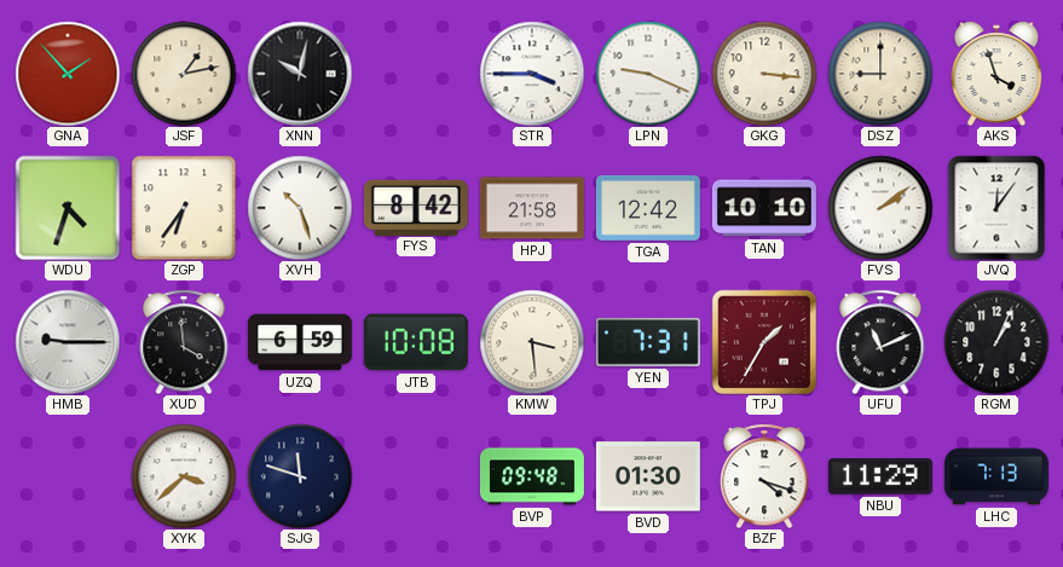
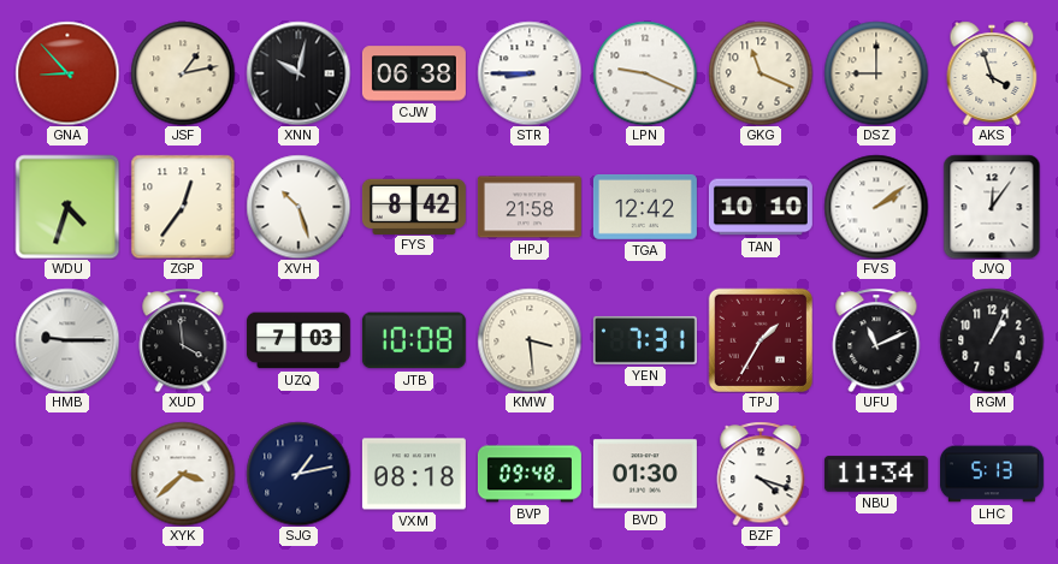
GNA: 1:53 -> 8:53
CJW: none -> 06:38
STR: 3:45 -> 8:45
GKG: 3:16 -> 11:19
ZGP: 6:36 -> 12:36
UZQ: 6:59 -> 7:03
SJG: 11:48 -> 1:13
VXM: none -> 08:18
NBU: 11:29 -> 11:34
LHC: 7:13 -> 5:13
